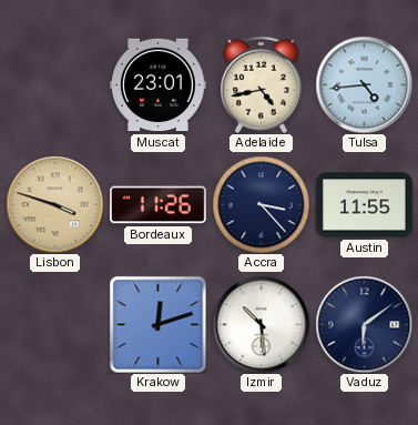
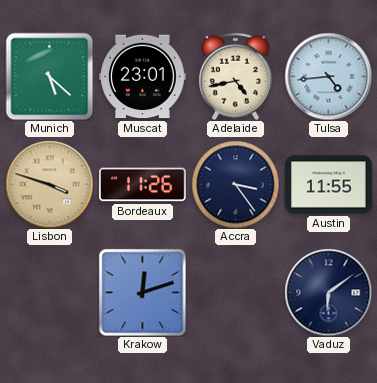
Munich: none -> 5:22
Accra: 3:23 -> 3:24
Izmir: 10:29 -> none
